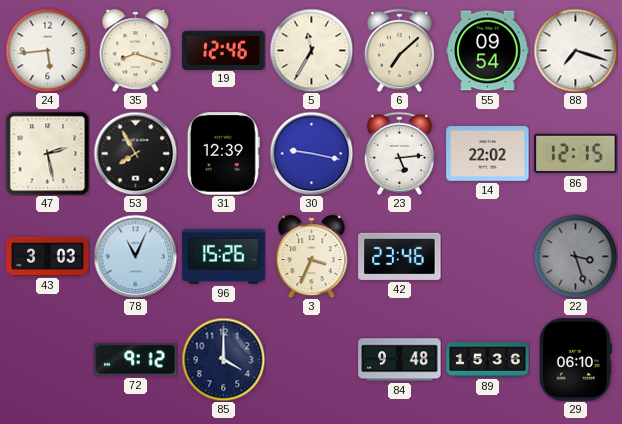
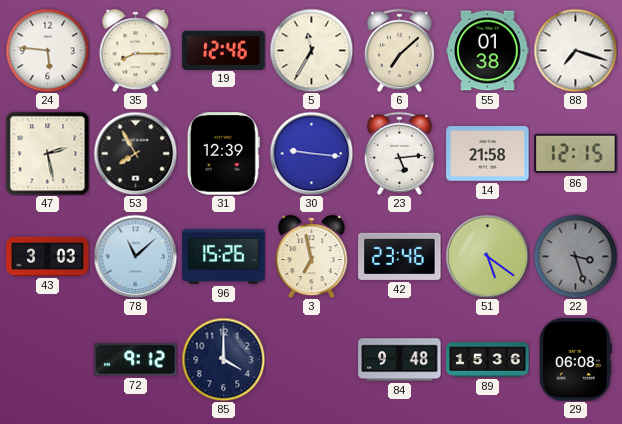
24: 5:44 -> 5:46
35: 8:18 -> 8:15
55: 09:54 -> 01:38
30: 9:17 -> 9:16
14: 22:02 -> 21:58
78: 11:04 -> 11:08
3: 3:34 -> 6:58
51: none -> 5:21
29: 06:10 -> 06:08
